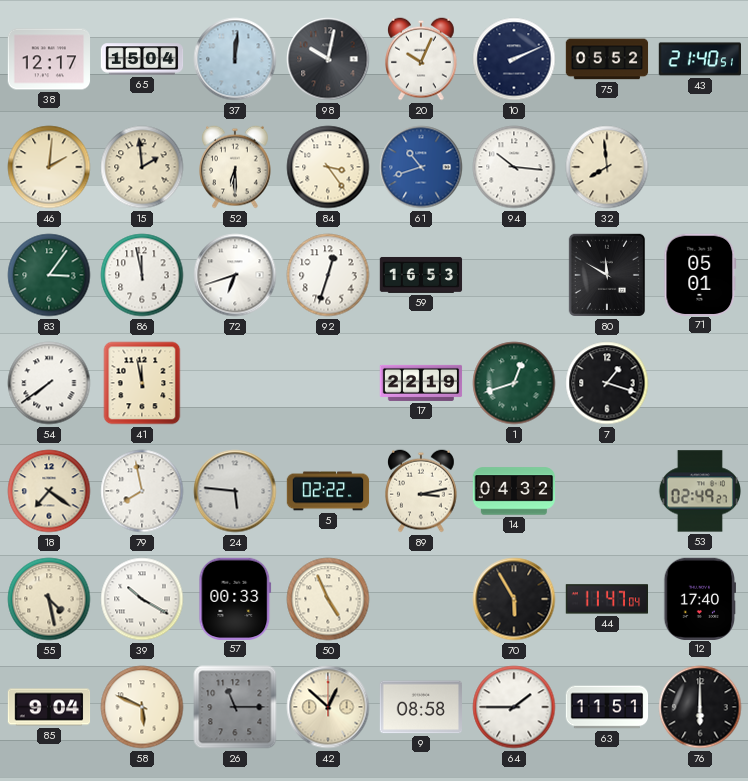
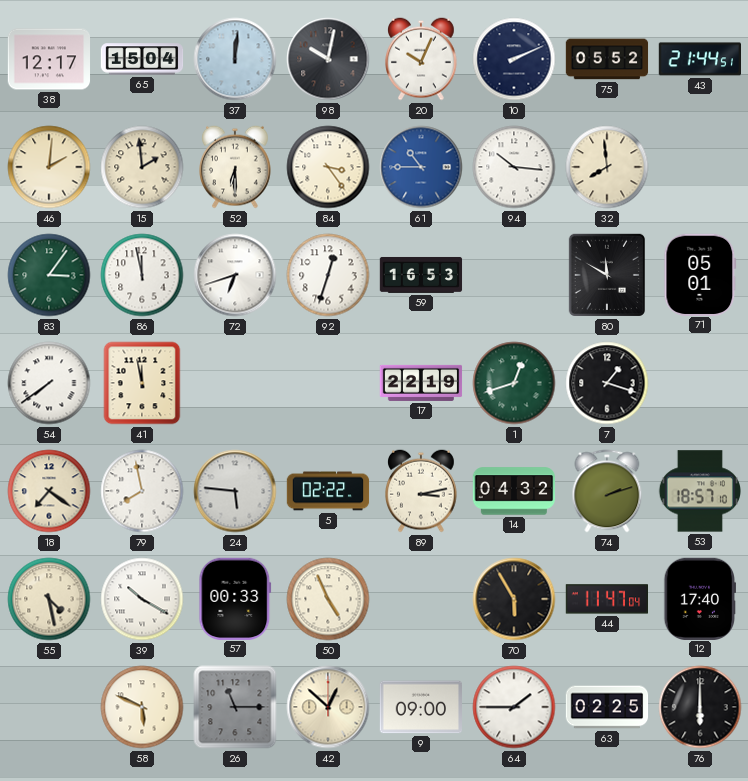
43: 21:40 -> 21:44
61: 10:42 -> 10:45
74: none -> 2:12
53: 02:49 -> 18:57
85: 9:04 -> none
9: 08:58 -> 09:00
63: 11:51 -> 02:25
